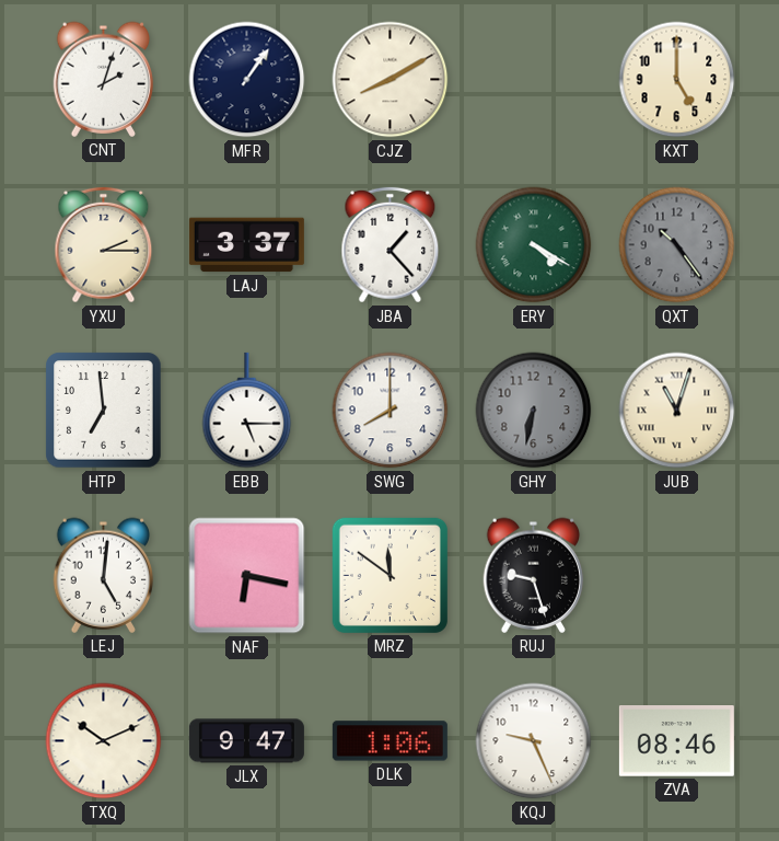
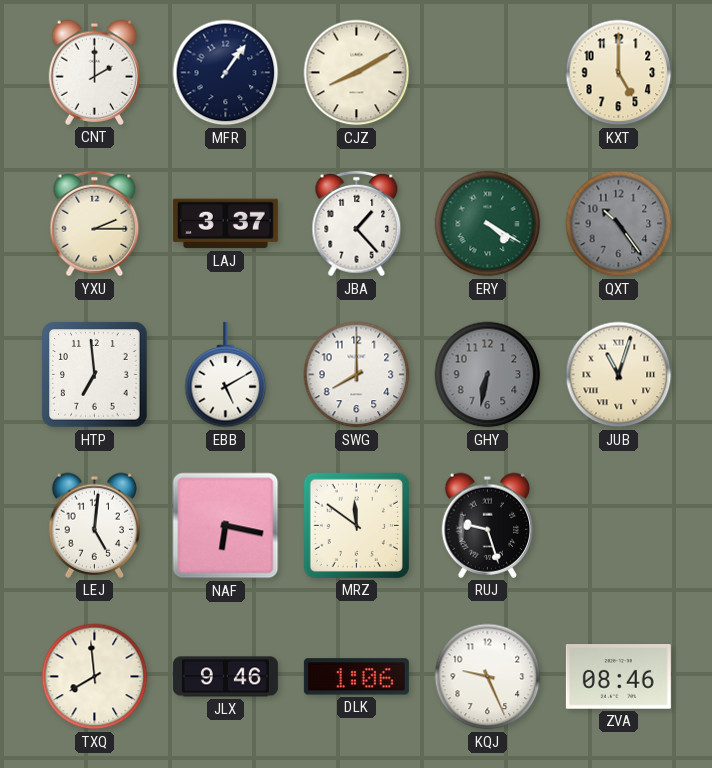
CNT: 2:03 -> 2:00
EBB: 5:15 -> 5:10
TXQ: 10:11 -> 7:59
JLX: 9:47 -> 9:46
